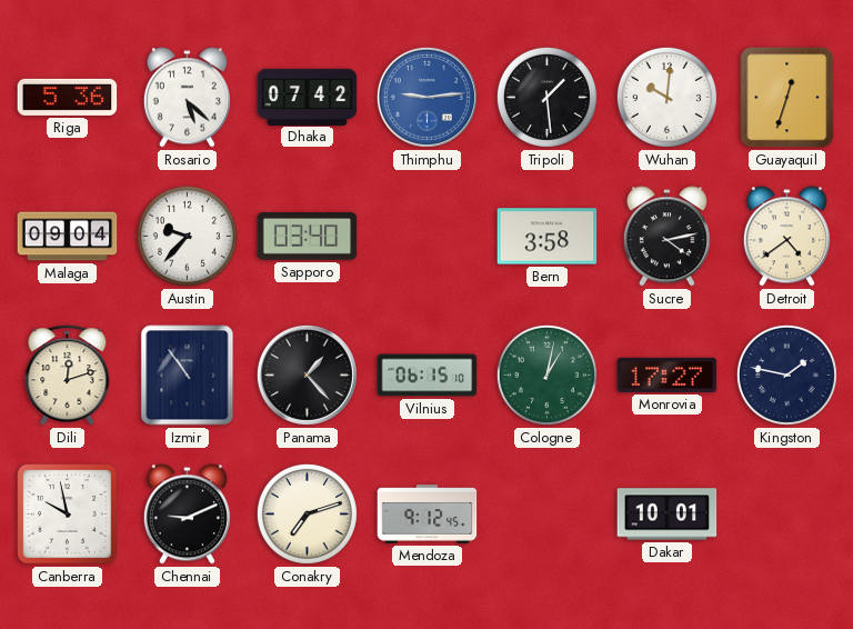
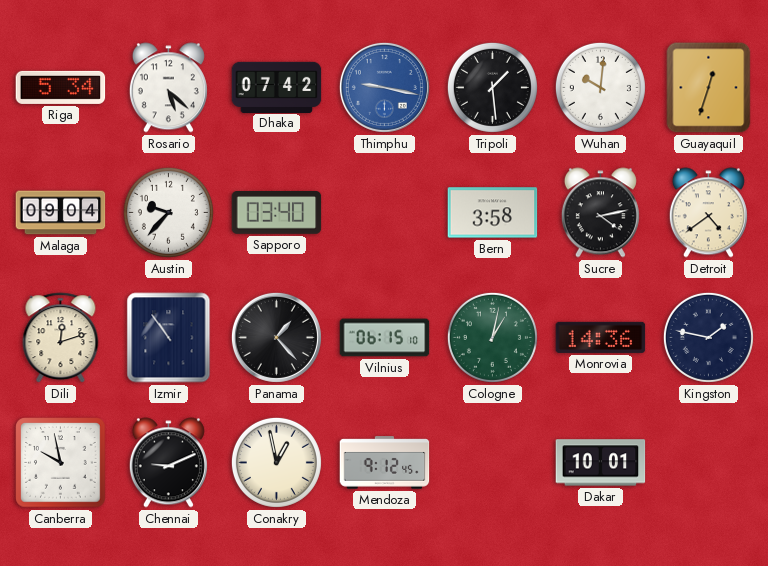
Riga: 5:36 -> 5:34
Thimphu: 9:14 -> 9:17
Monrovia: 17:27 -> 14:36
Conakry: 7:12 -> 12:58
